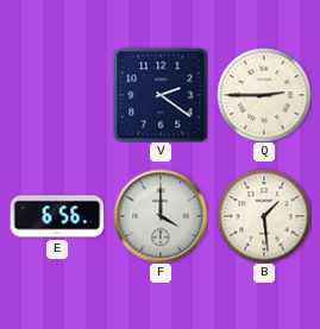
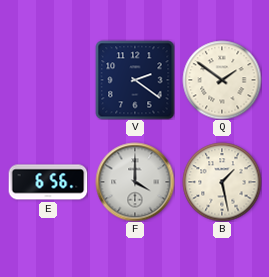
Q: 2:45 -> 1:51
B: 1:29 -> 1:28
